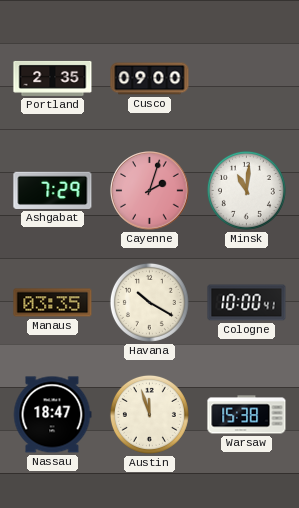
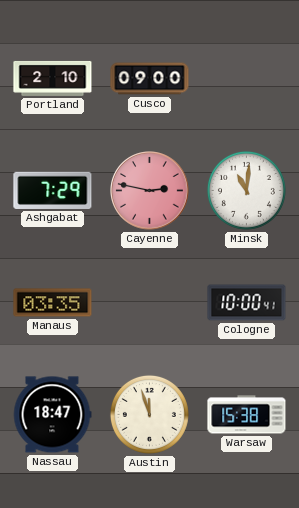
Portland: 2:35 -> 2:10
Cayenne: 2:03 -> 2:47
Havana: 10:20 -> none
